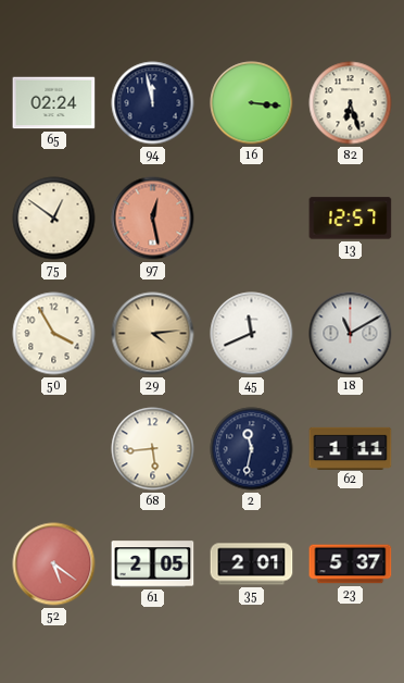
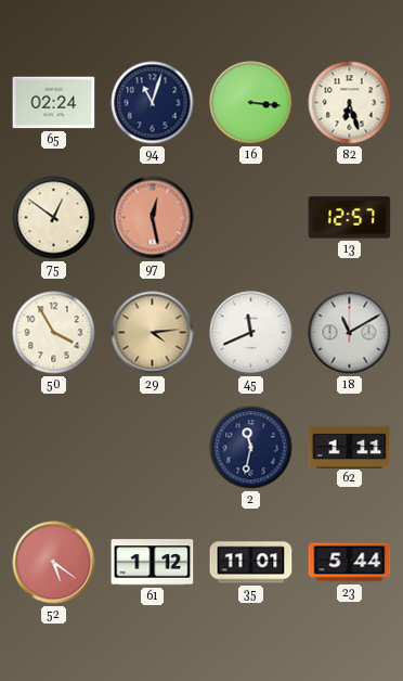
94: 11:58 -> 11:03
68: 5:44 -> none
61: 2:05 -> 1:12
35: 2:01 -> 11:01
23: 5:37 -> 5:44
